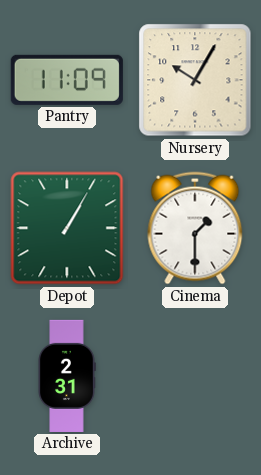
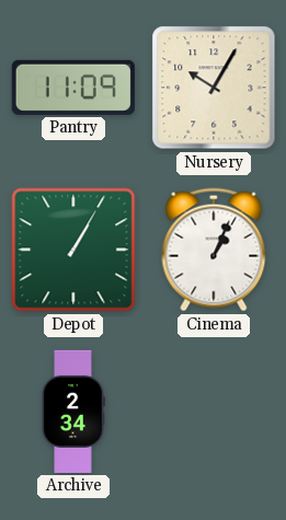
Cinema: 1:30 -> 1:04
Archive: 2:31 -> 2:34
